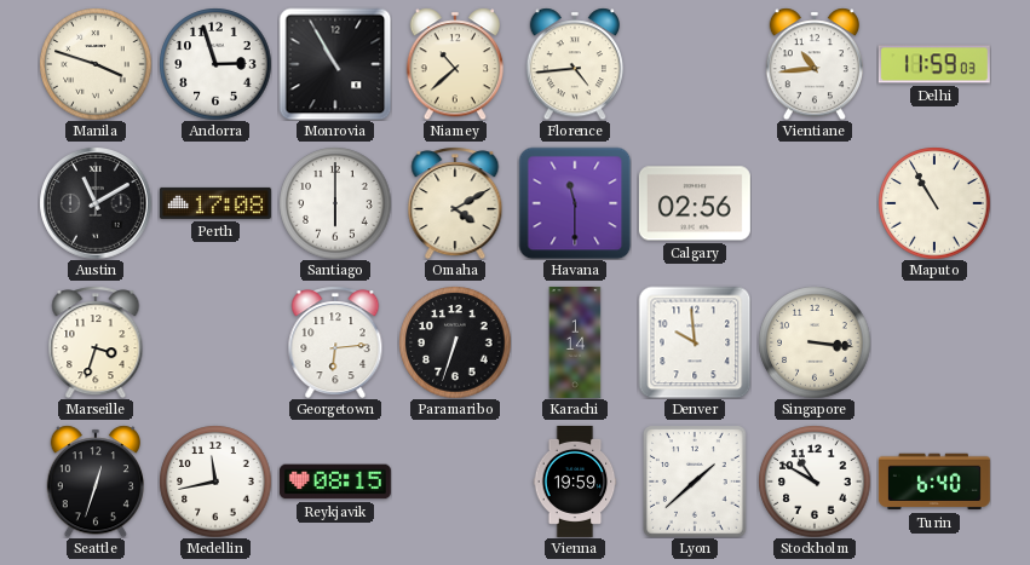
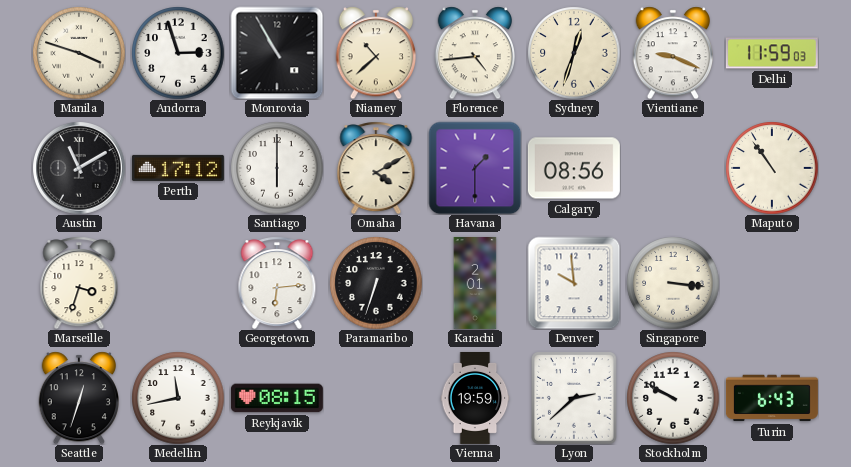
Sydney: none -> 12:33
Vientiane: 10:44 -> 9:19
Perth: 17:08 -> 17:12
Havana: 11:30 -> 1:30
Calgary: 02:56 -> 08:56
Maputo: 10:55 -> 10:54
Karachi: 1:14 -> 2:01
Lyon: 1:38 -> 2:38
Stockholm: 10:50 -> 9:50
Turin: 6:40 -> 6:43
